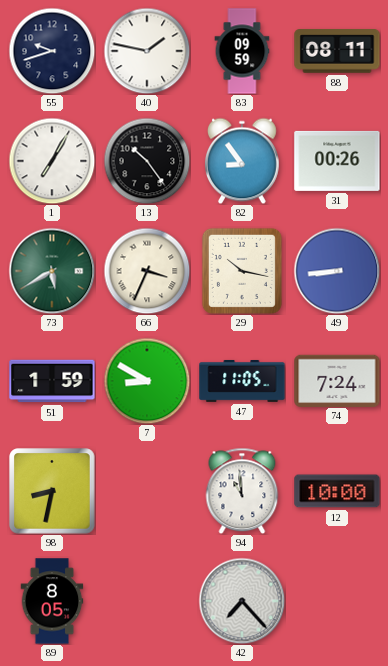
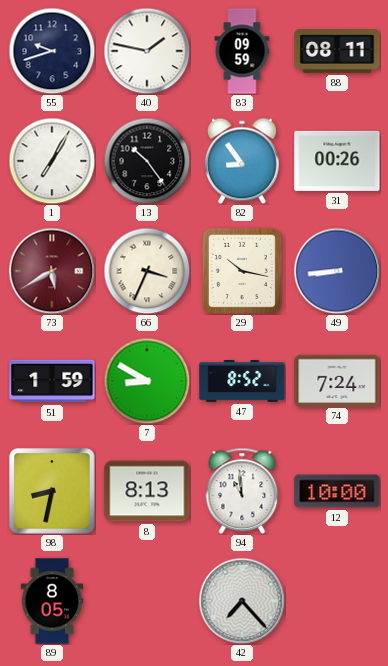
73 dial: green -> burgundy
47: 11:05 -> 8:52
8: none -> 8:13
